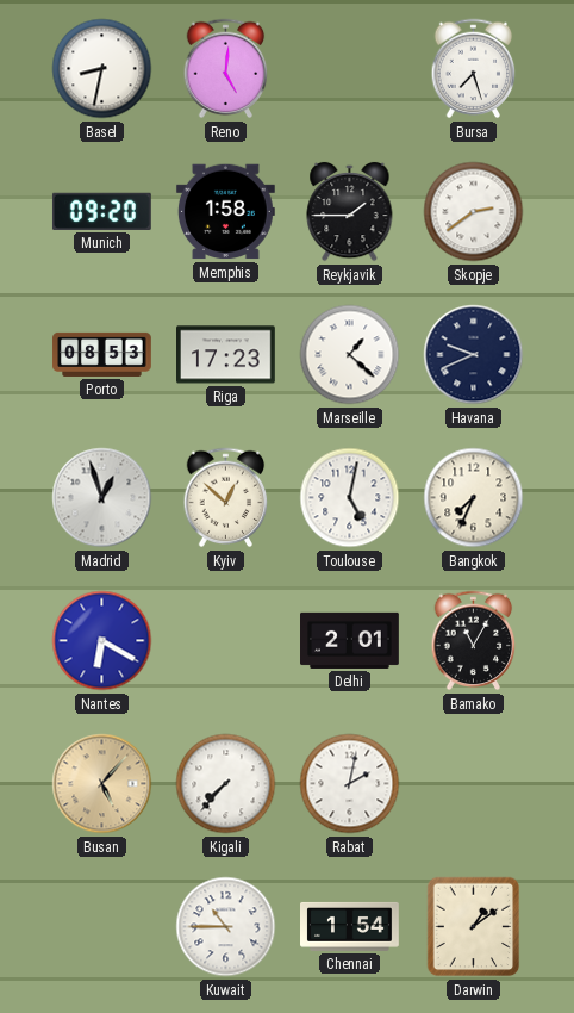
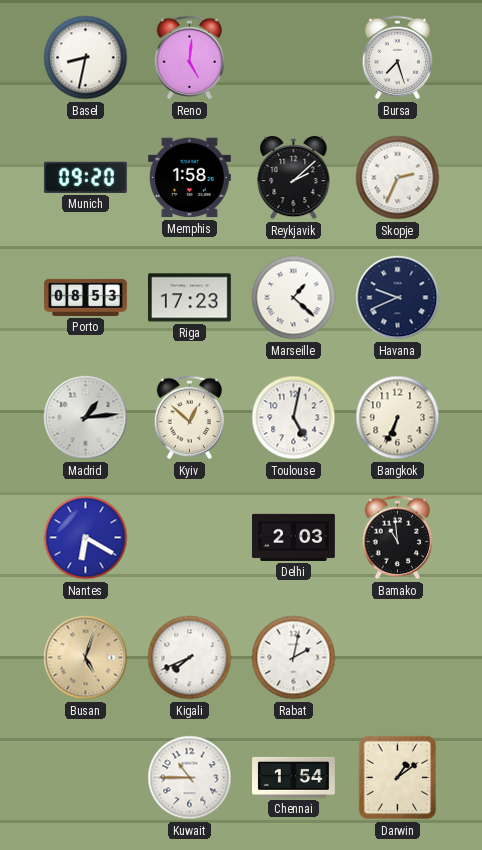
Reykjavik: 1:45 -> 2:08
Skopje: 2:39 -> 2:34
Madrid: 12:57 -> 1:14
Bangkok: 7:34 -> 6:34
Delhi: 2:01 -> 2:03
Bamako: 11:05 -> 10:59
Busan: 5:07 -> 5:03
Kigali: 7:37 -> 7:41
